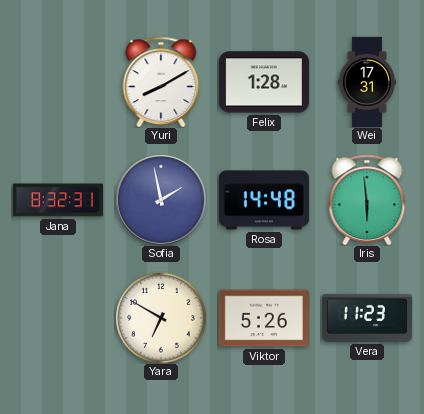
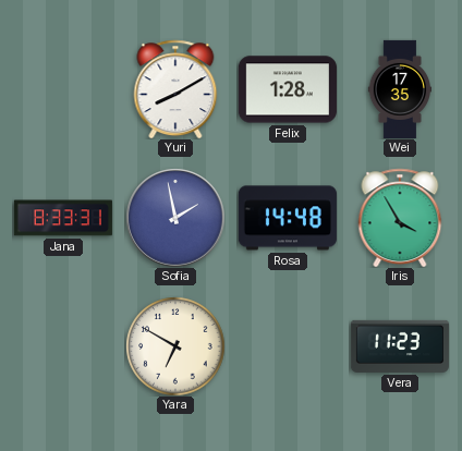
Wei: 17:31 -> 17:35
Jana: 8:32 -> 8:33
Iris: 5:59 -> 3:55
Viktor: 5:26 -> none
